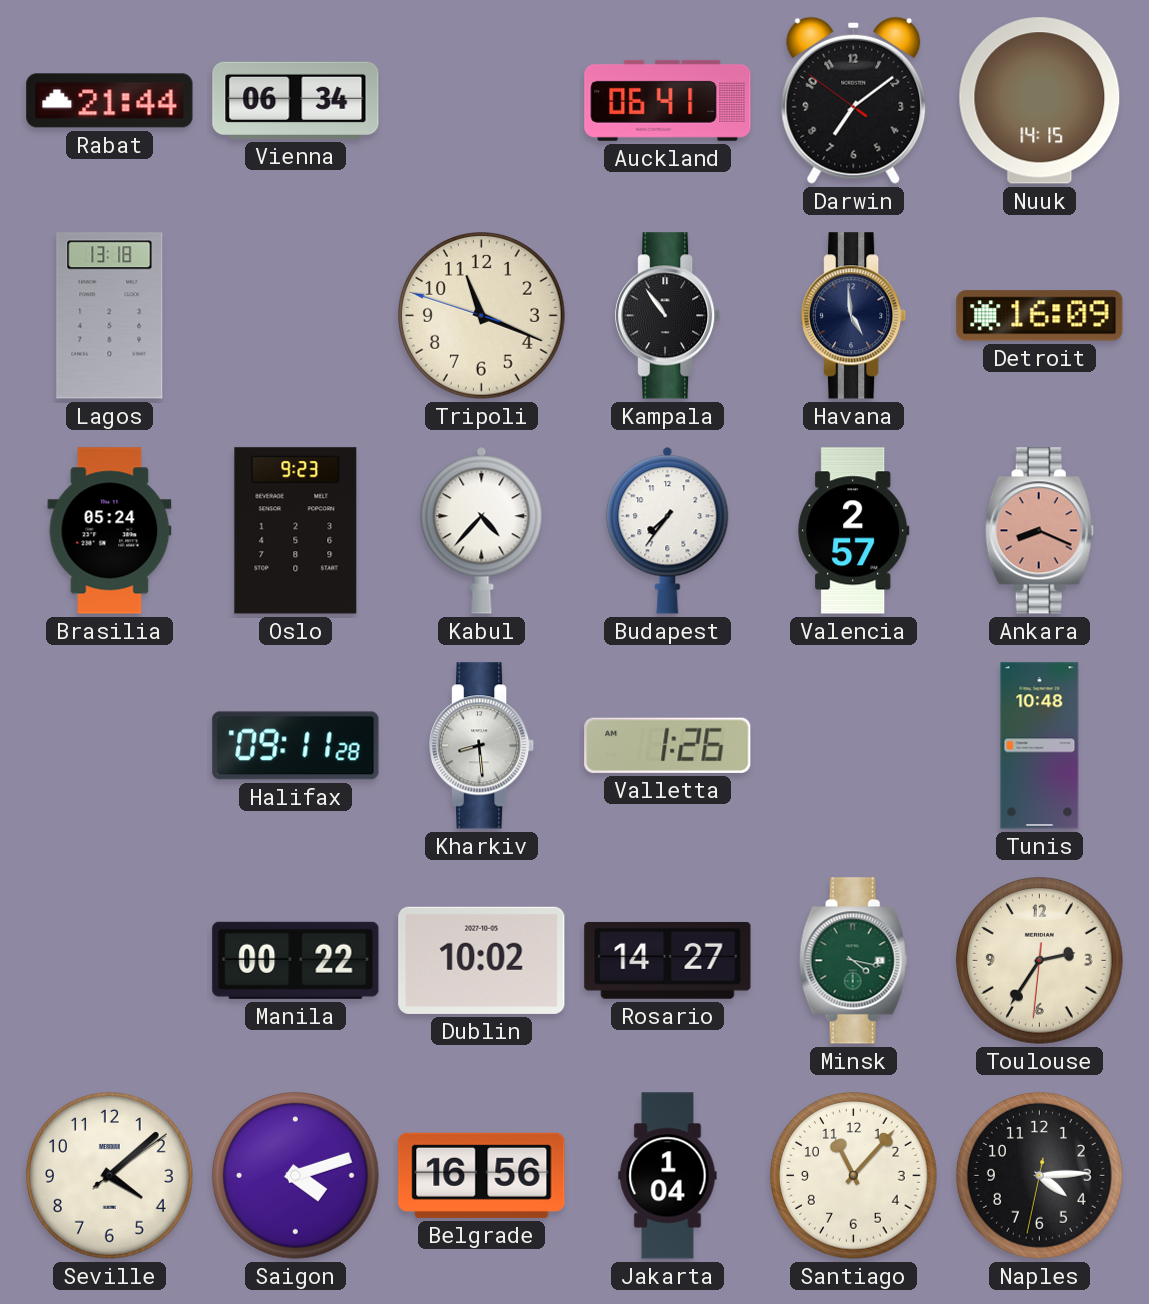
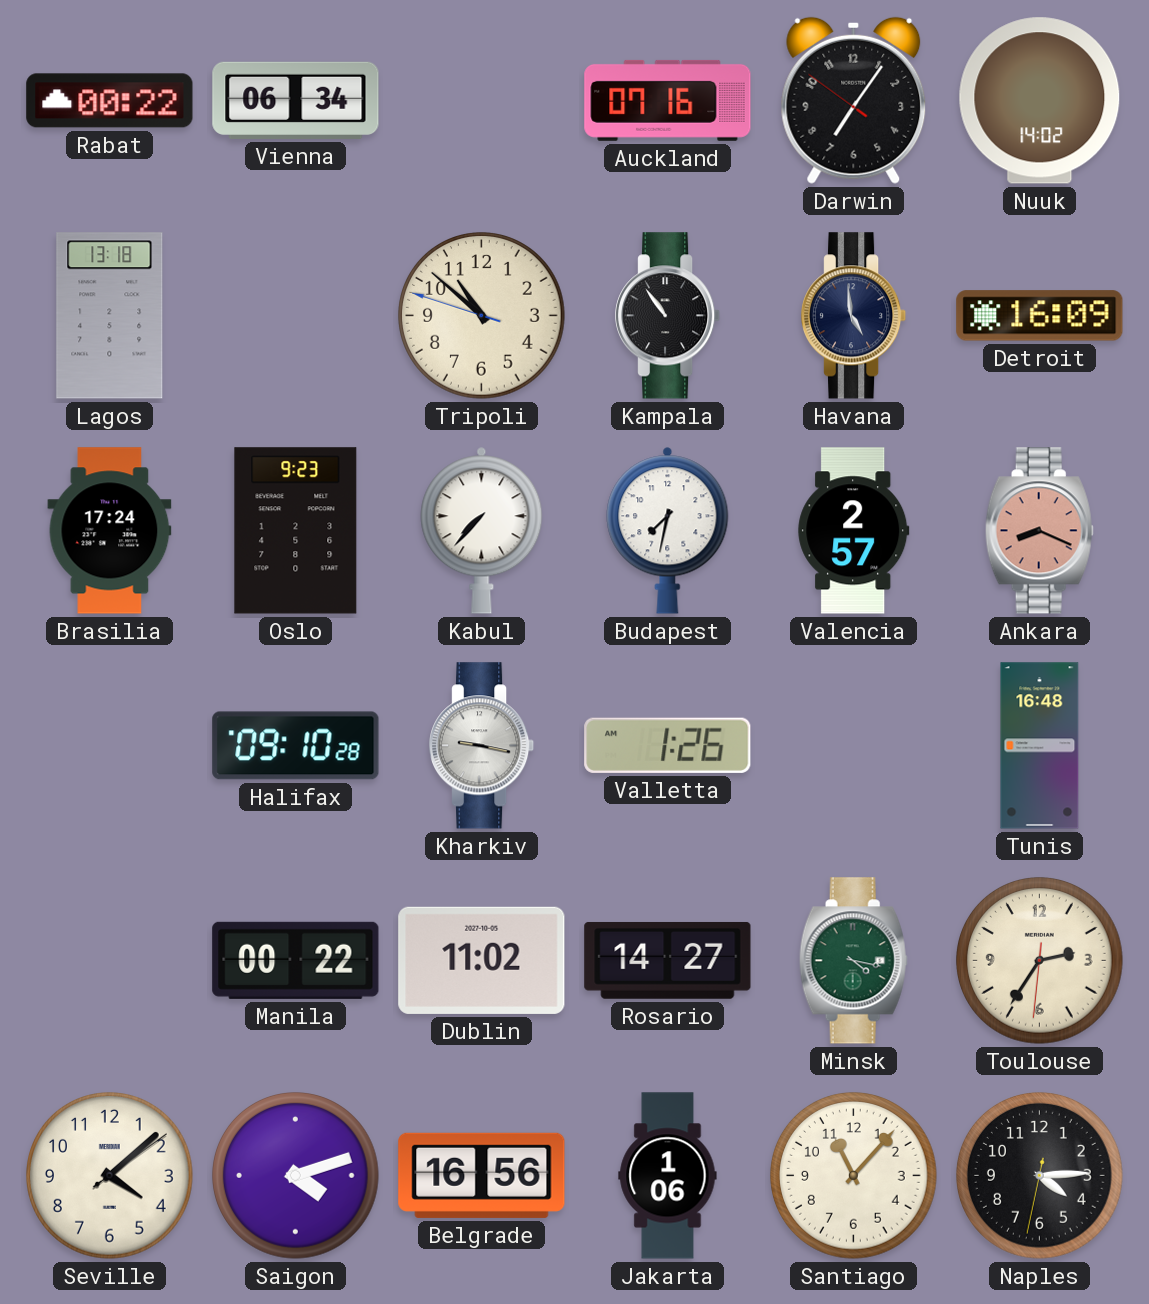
Rabat: 21:44 -> 00:22
Auckland: 06:41 -> 07:16
Darwin: 7:08 -> 7:05
Nuuk: 14:15 -> 14:02
Tripoli: 11:18 -> 10:51
Brasilia: 05:24 -> 17:24
Kabul: 4:37 -> 7:37
Budapest: 7:36 -> 7:32
Halifax: 09:11 -> 09:10
Kharkiv: 8:29 -> 9:17
Tunis: 10:48 -> 16:48
Dublin: 10:02 -> 11:02
Jakarta: 1:04 -> 1:06
